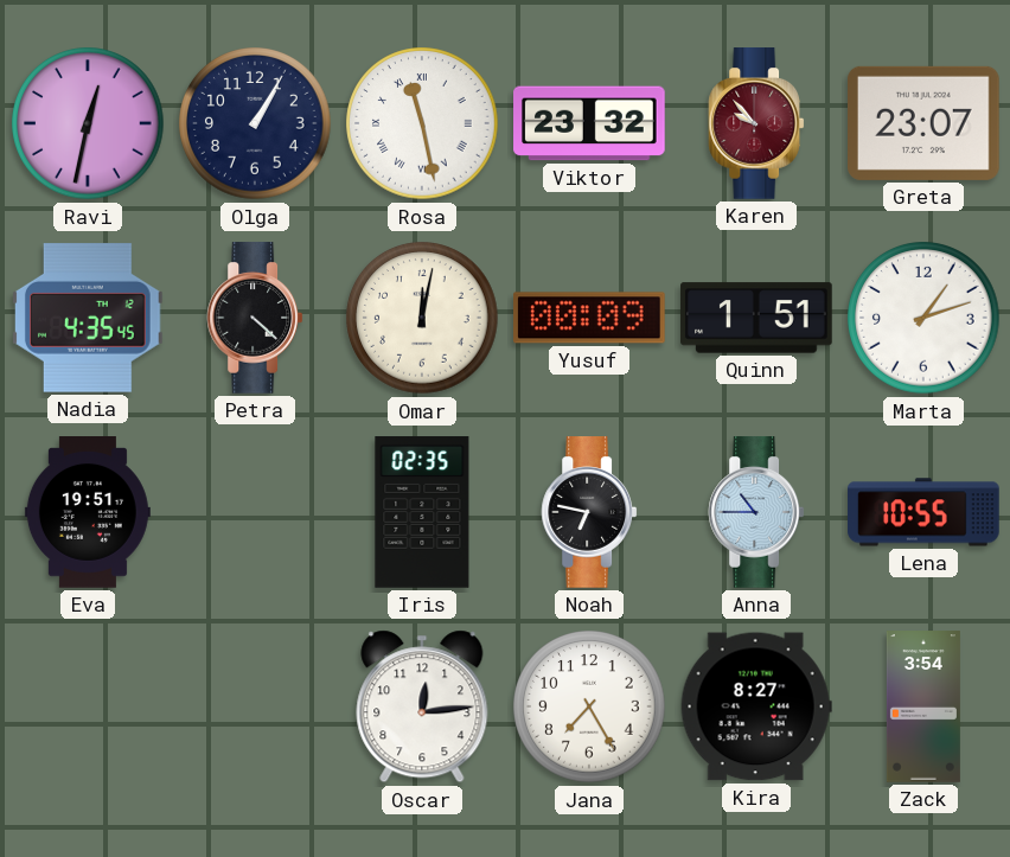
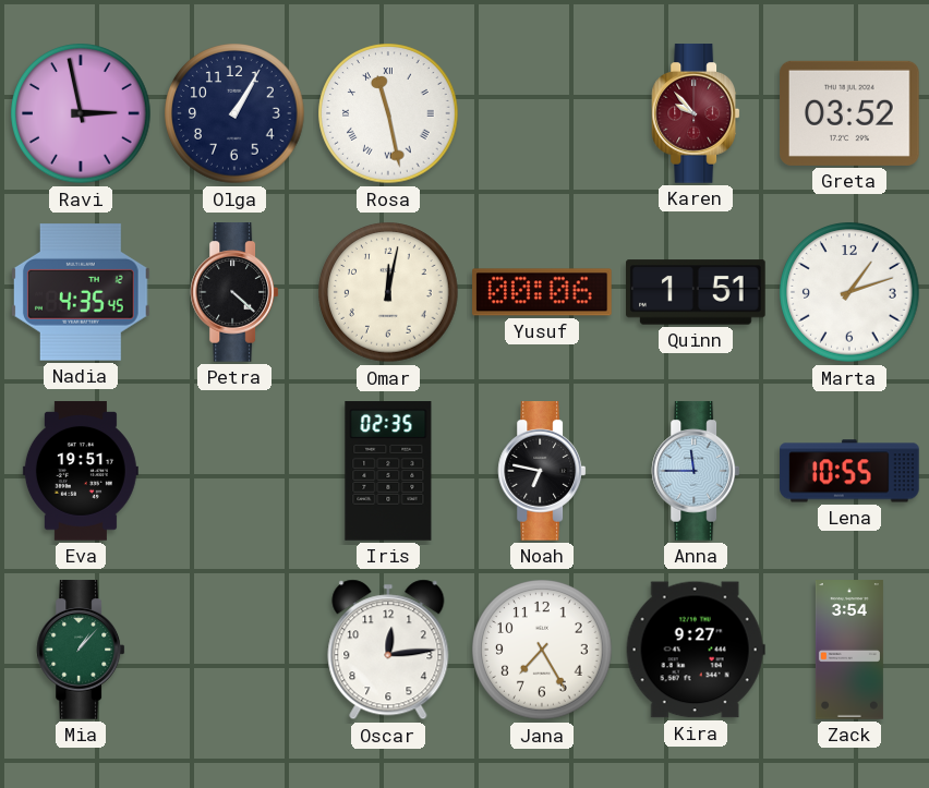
Ravi: 12:32 -> 2:58
Viktor: 23:32 -> none
Greta: 23:07 -> 03:52
Yusuf: 00:09 -> 00:06
Anna: 10:45 -> 11:45
Mia: none -> 1:07
Kira: 8:27 -> 9:27
